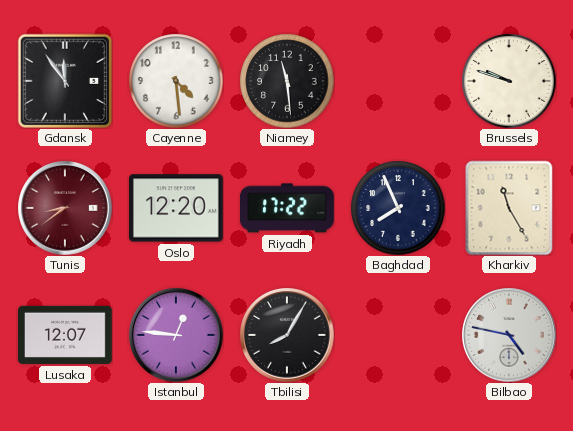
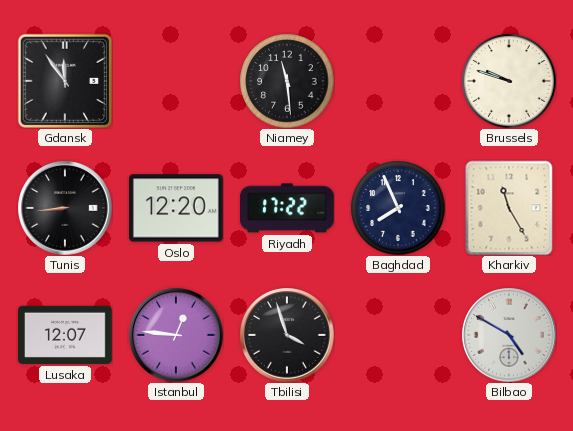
Cayenne: 4:29 -> none
Tunis: 8:39 -> 8:44
Tunis dial: burgundy -> black
Tbilisi: 8:05 -> 3:57
Bilbao: 4:47 -> 4:50
